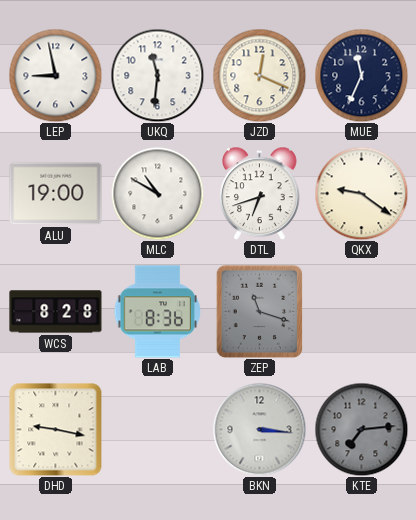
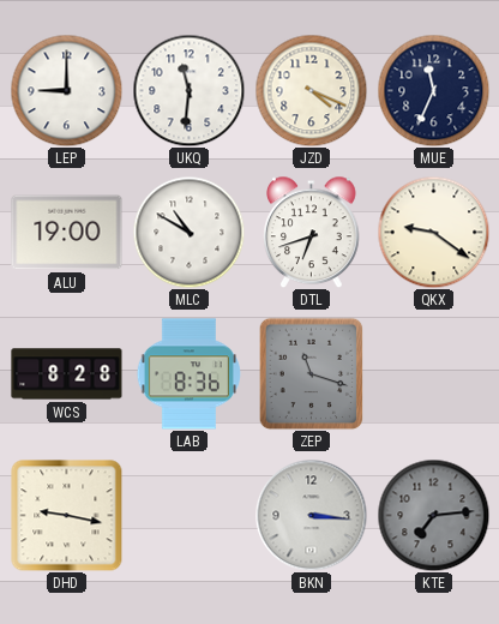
LEP: 8:58 -> 9:00
JZD: 12:19 -> 4:19
